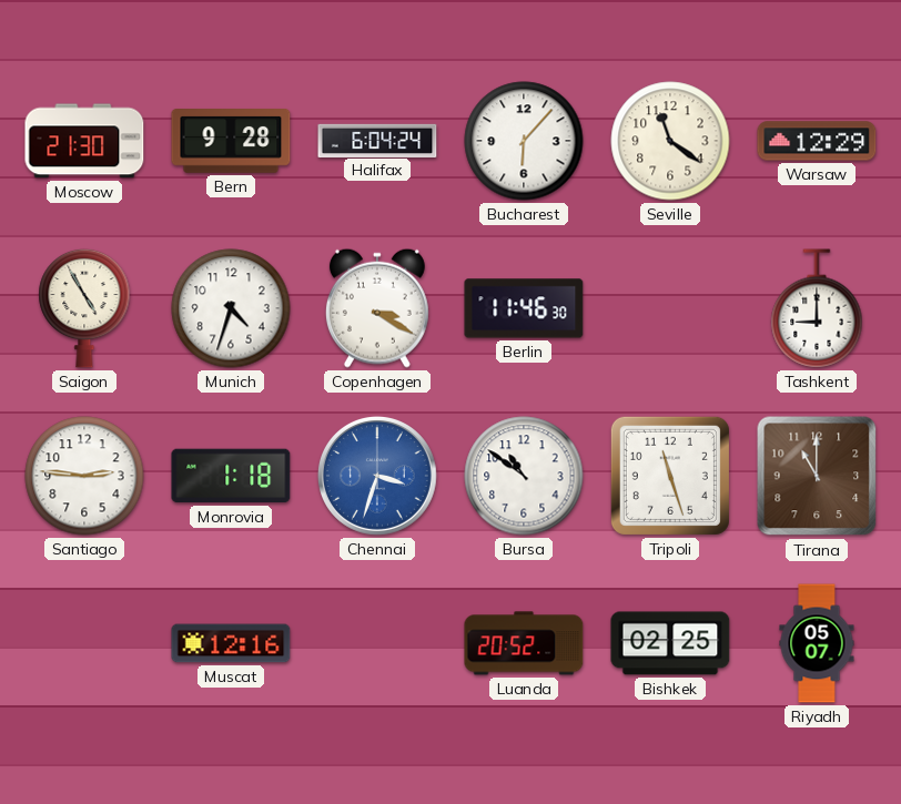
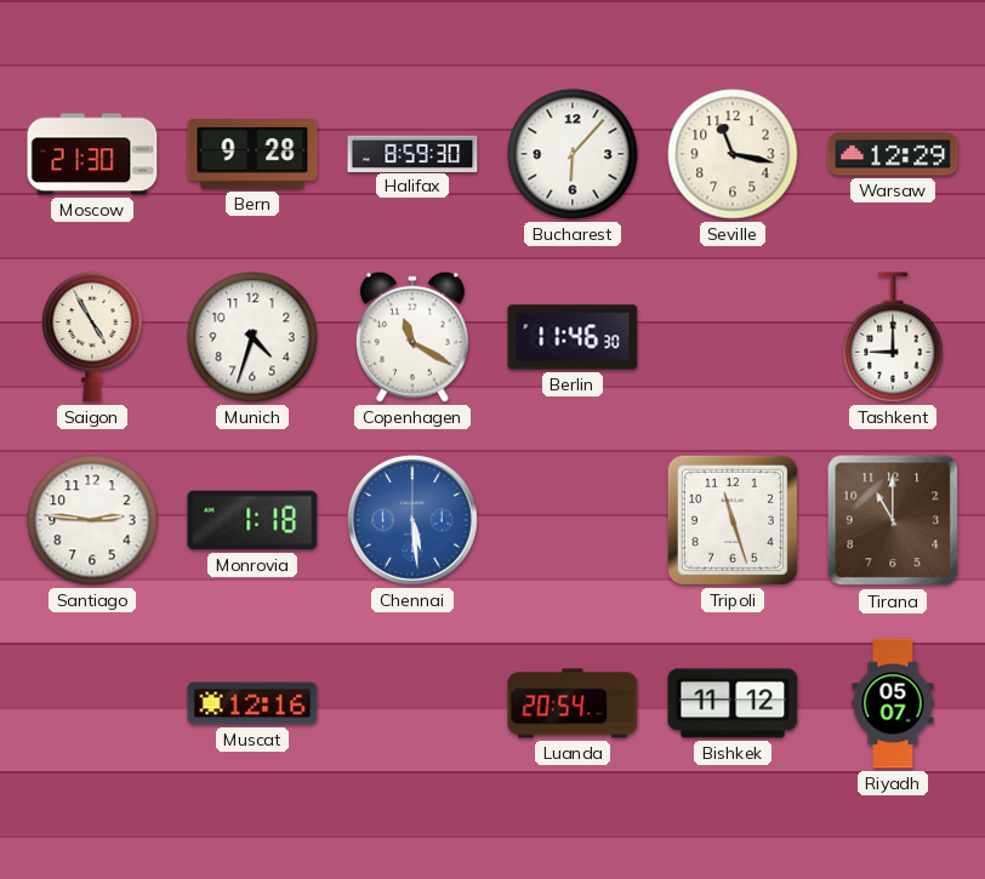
Halifax: 6:04 -> 8:59
Seville: 11:21 -> 11:17
Copenhagen: 3:20 -> 11:20
Chennai: 3:33 -> 5:29
Bursa: 10:51 -> none
Luanda: 20:52 -> 20:54
Bishkek: 02:25 -> 11:12
